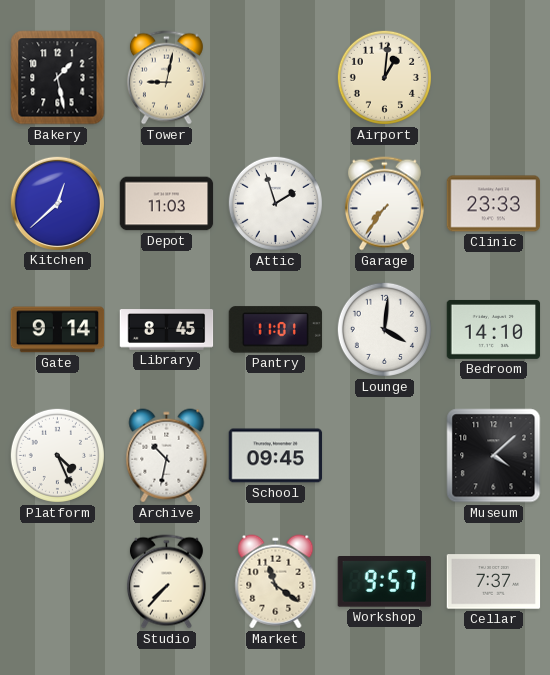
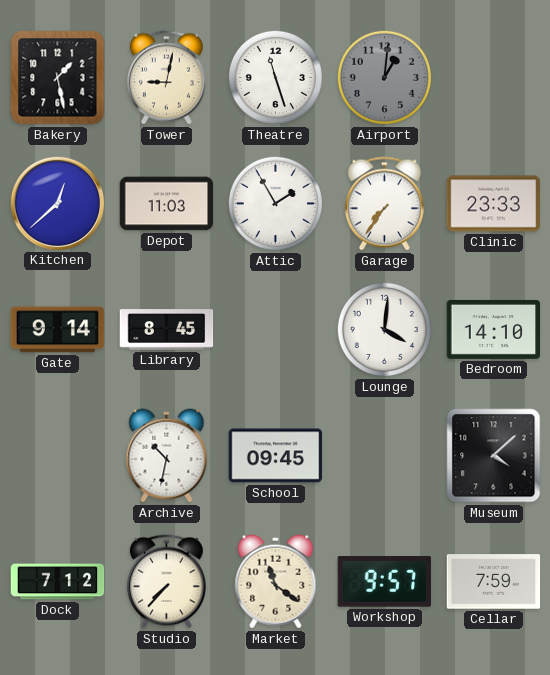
Theatre: none -> 11:27
Airport dial: cream -> grey
Attic: 1:57 -> 1:55
Pantry: 11:01 -> none
Platform: 4:26 -> none
Dock: none -> 7:12
Cellar: 7:37 -> 7:59
